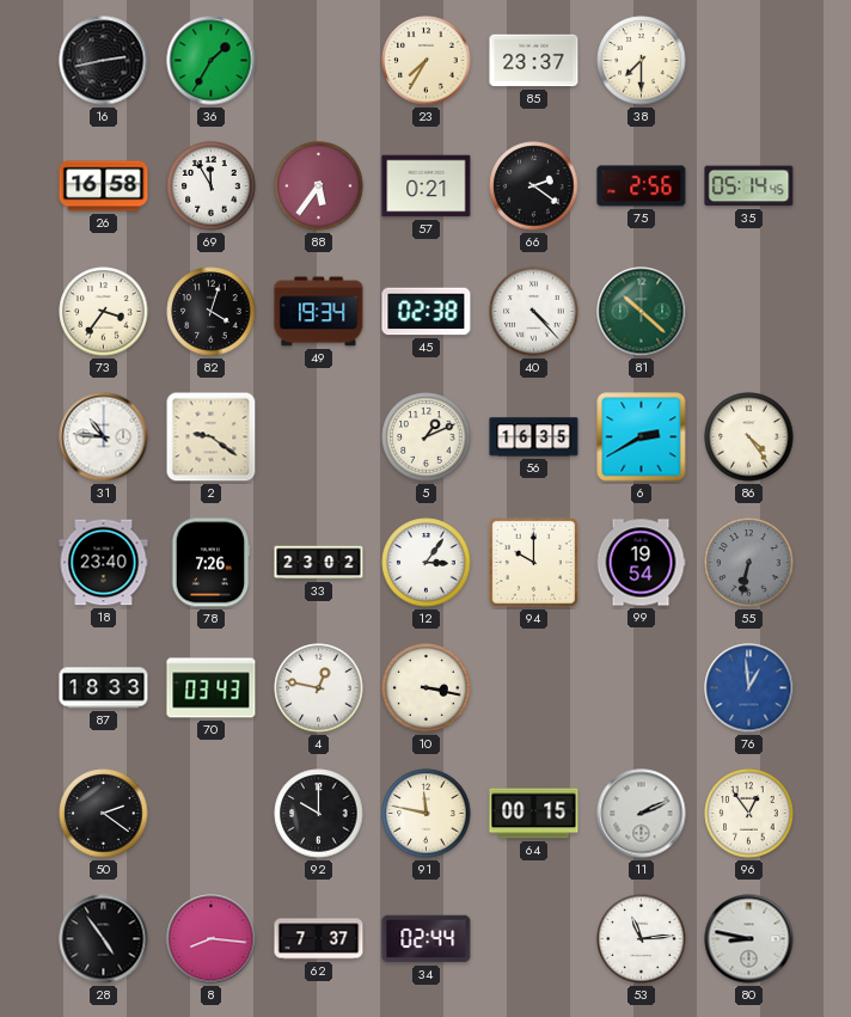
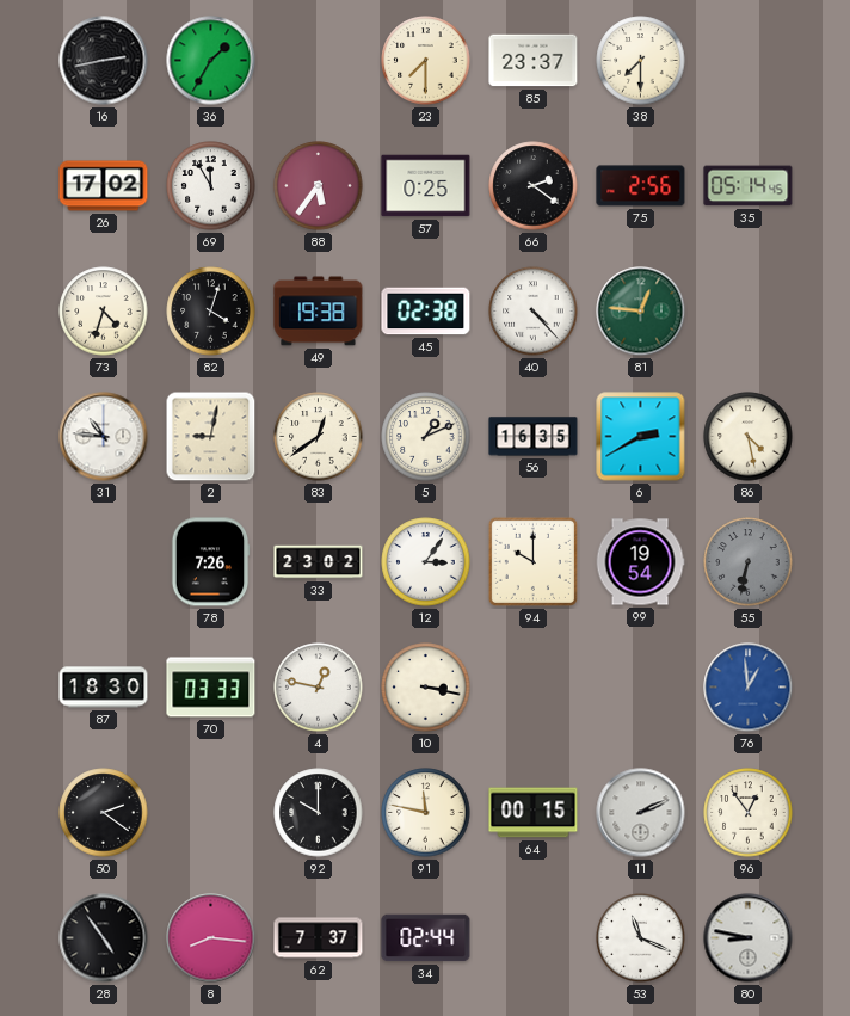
23: 7:35 -> 7:30
26: 16:58 -> 17:02
57: 0:21 -> 0:25
73: 3:36 -> 4:33
49: 19:34 -> 19:38
81: 10:22 -> 12:46
2: 9:21 -> 9:02
83: none -> 12:39
86: 4:24 -> 4:28
18: 23:40 -> none
87: 18:33 -> 18:30
70: 03:43 -> 03:33
53: 11:14 -> 11:19
